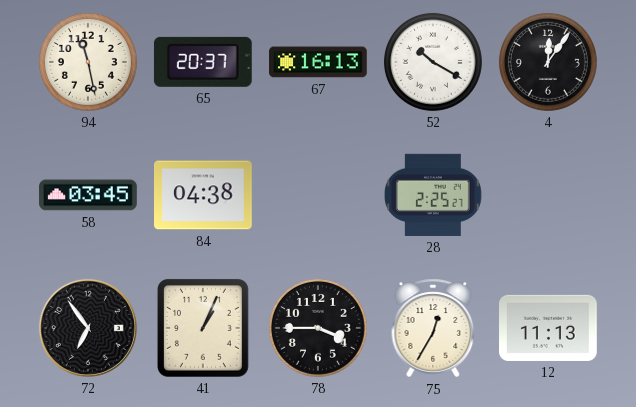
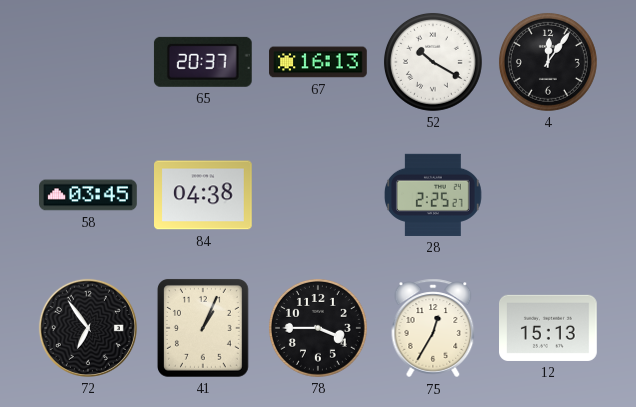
94: 11:28 -> none
12: 11:13 -> 15:13
